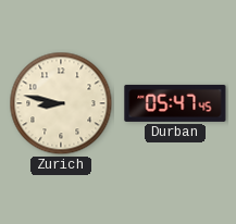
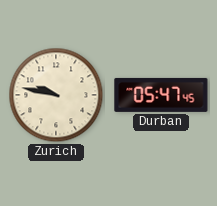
Zurich: 8:47 -> 9:47
